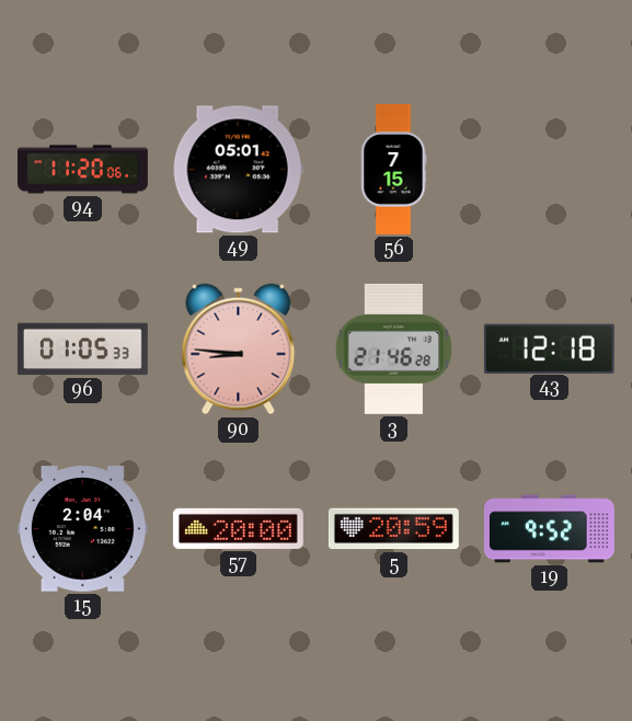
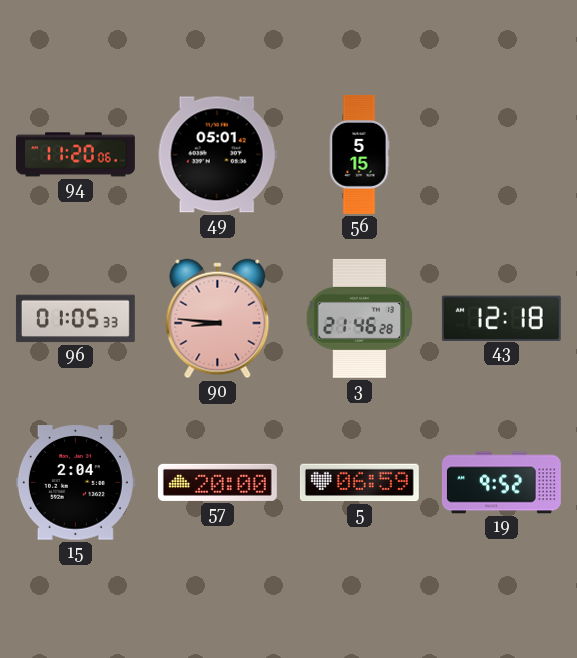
56: 7:15 -> 5:15
5: 20:59 -> 06:59
